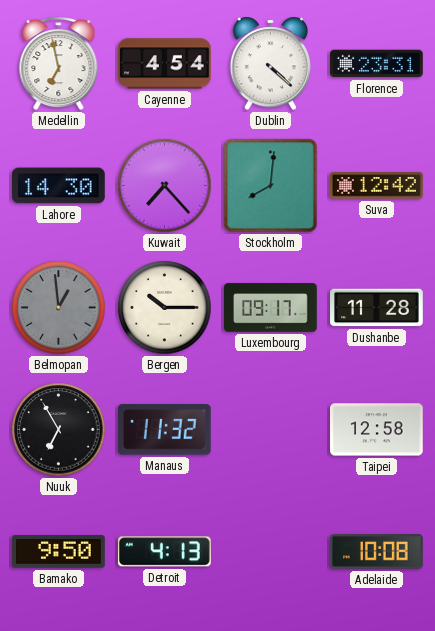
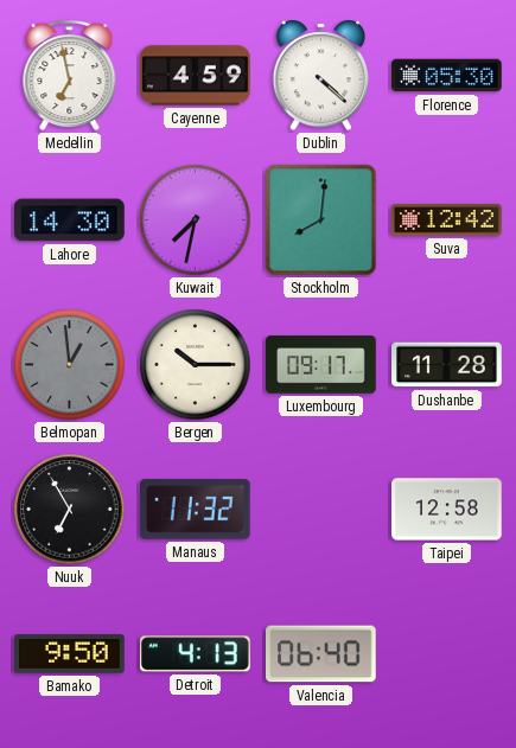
Cayenne: 4:54 -> 4:59
Florence: 23:31 -> 05:30
Kuwait: 7:23 -> 7:32
Valencia: none -> 06:40
Adelaide: 10:08 -> none
